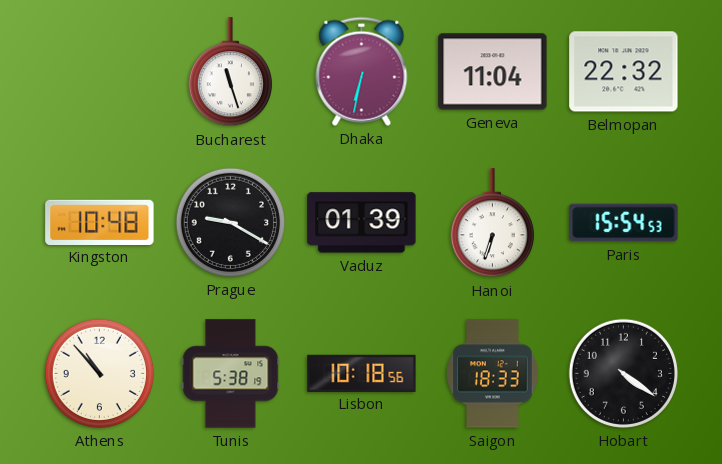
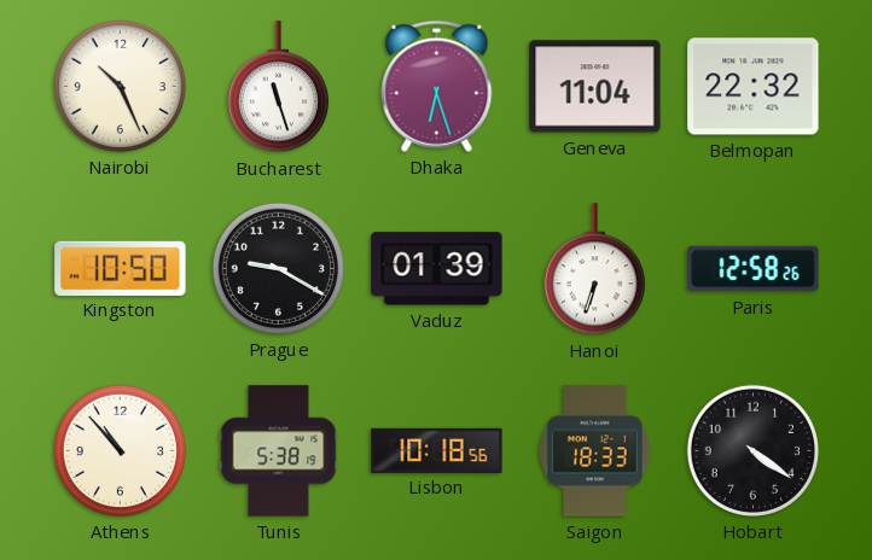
Nairobi: none -> 10:26
Dhaka: 6:32 -> 6:27
Kingston: 10:48 -> 10:50
Paris: 15:54 -> 12:58
